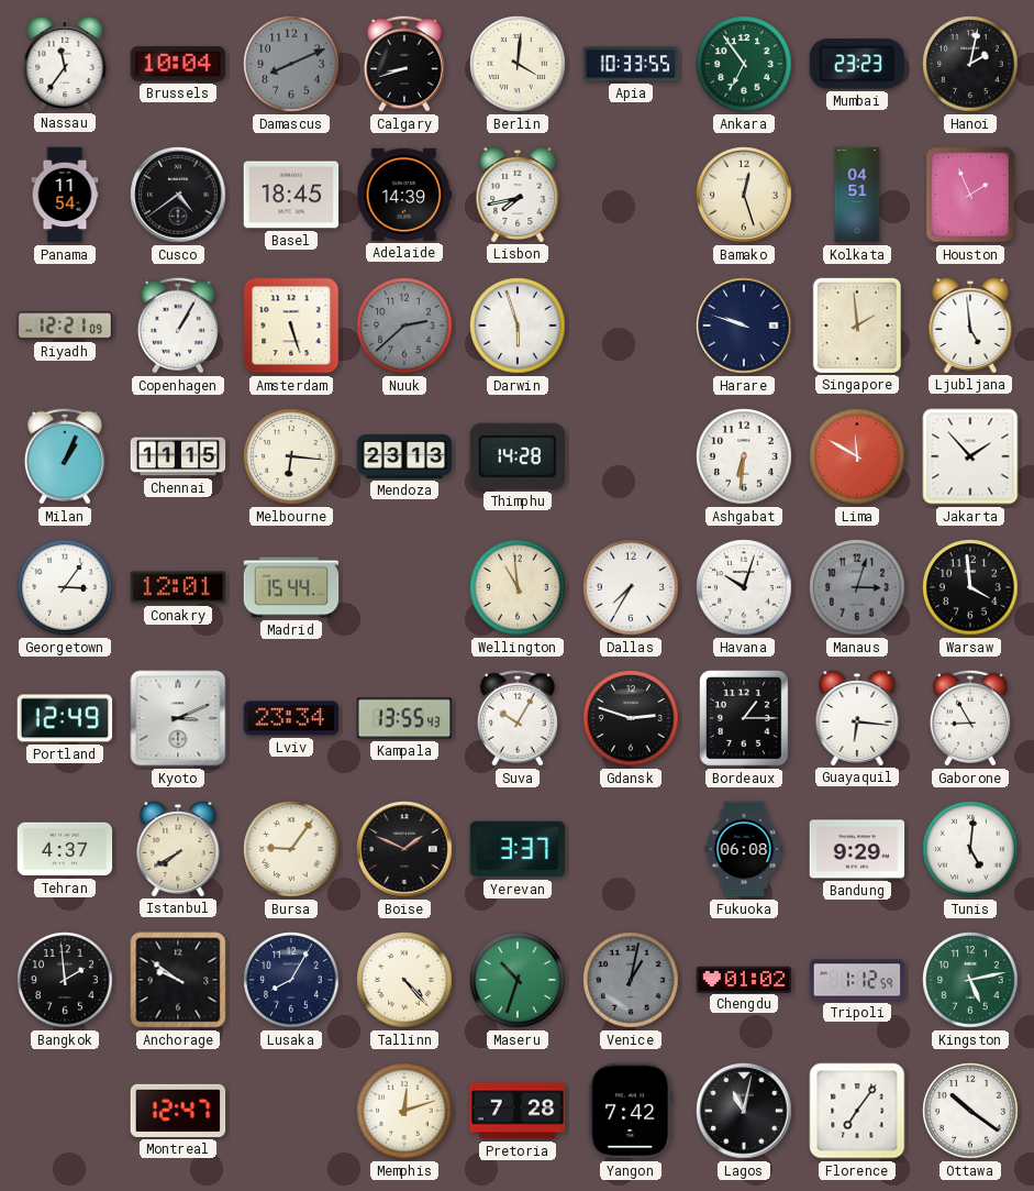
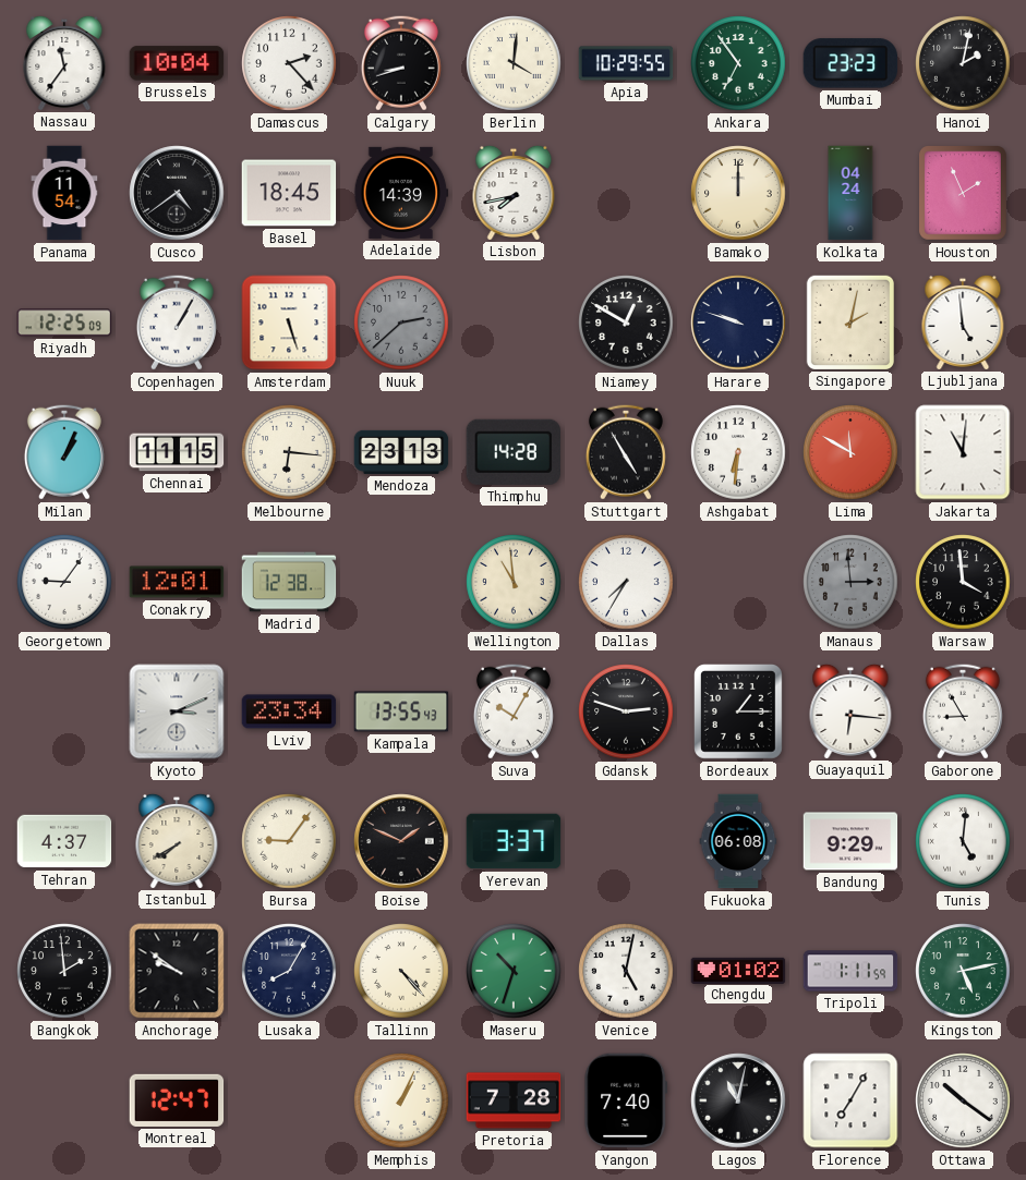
Damascus: 8:11 -> 2:23
Damascus dial: grey -> white
Apia: 10:33 -> 10:29
Bamako: 12:27 -> 12:00
Kolkata: 04:51 -> 04:24
Riyadh: 12:21 -> 12:25
Darwin: 5:57 -> none
Niamey: none -> 12:50
Singapore: 1:59 -> 2:02
Stuttgart: none -> 4:55
Jakarta: 1:53 -> 11:01
Georgetown: 3:06 -> 9:06
Madrid: 15:44 -> 12:38
Havana: 10:03 -> none
Manaus: 3:03 -> 2:59
Portland: 12:49 -> none
Venice: 1:02 -> 5:02
Venice dial: grey -> white
Tripoli: 1:12 -> 1:11
Memphis: 12:12 -> 1:04
Yangon: 7:42 -> 7:40
Florence: 7:06 -> 7:05
